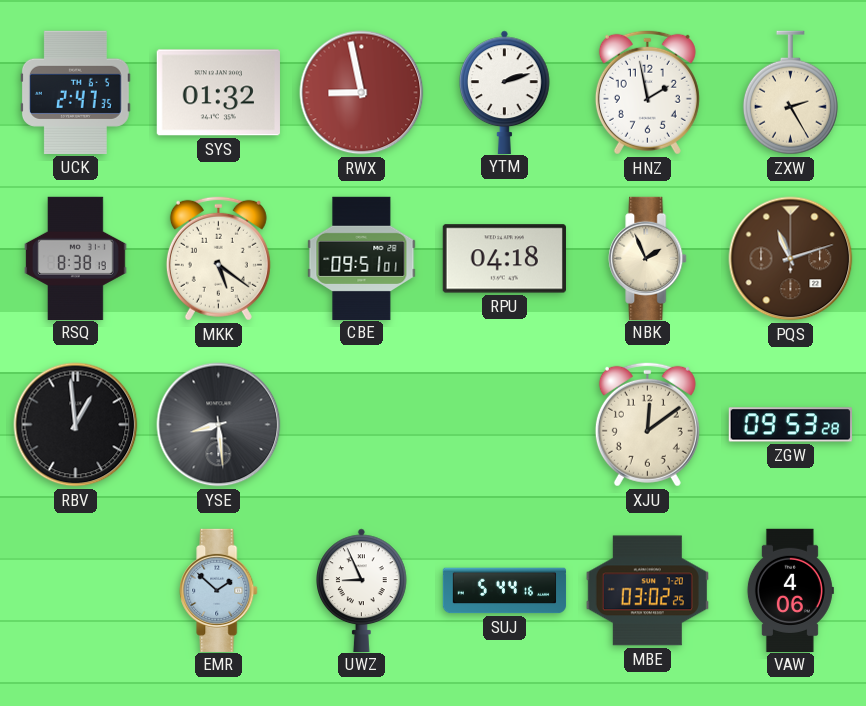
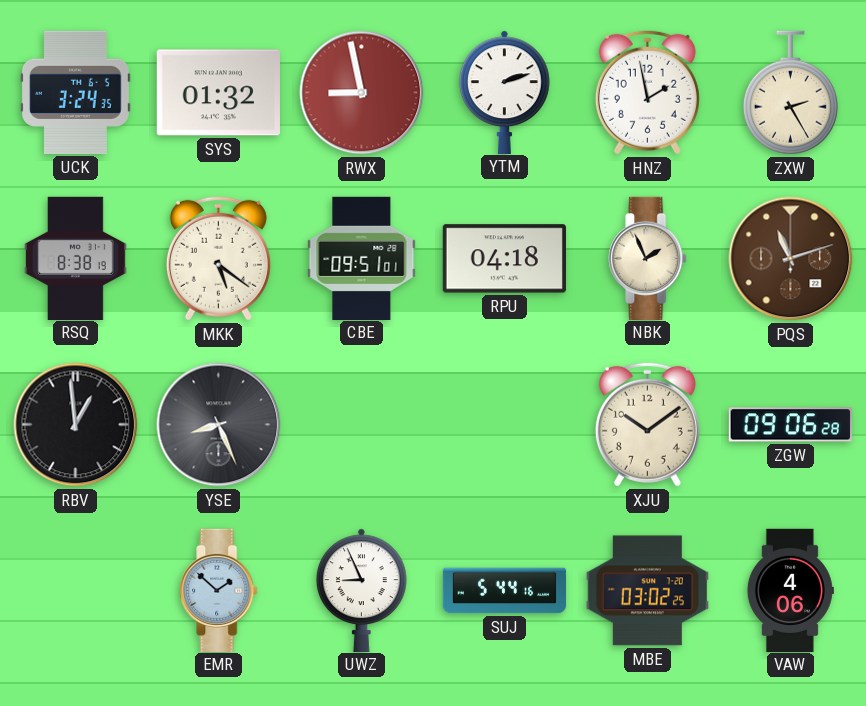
UCK: 2:47 -> 3:24
YSE: 8:29 -> 8:26
XJU: 12:09 -> 10:09
ZGW: 09:53 -> 09:06
